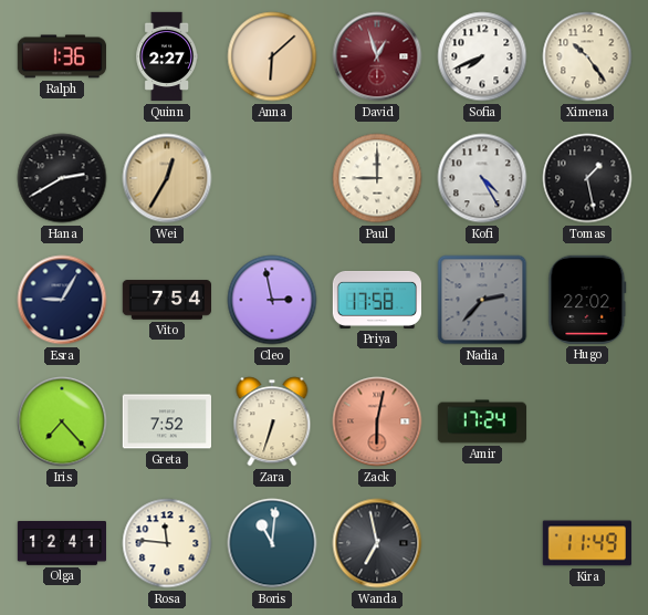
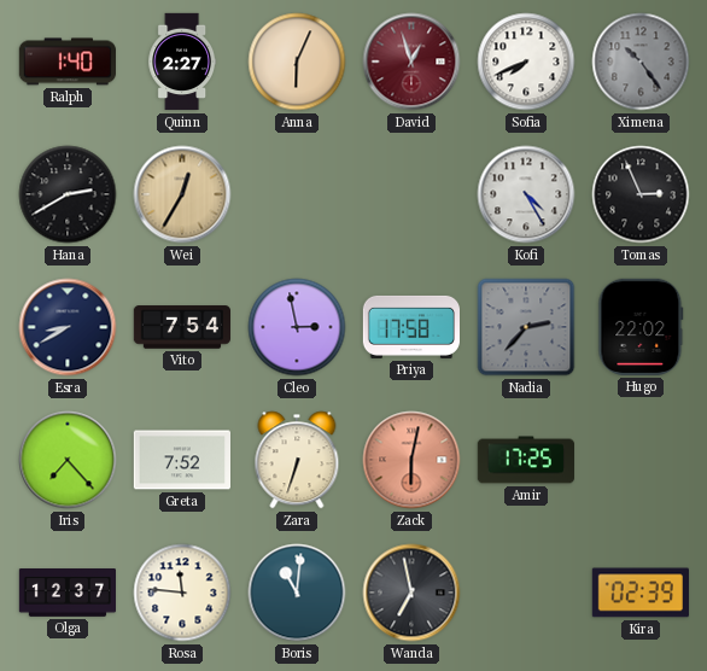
Ralph: 1:36 -> 1:40
Anna: 6:08 -> 6:04
Ximena dial: cream -> grey
Paul: 9:00 -> none
Tomas: 1:28 -> 2:56
Esra: 9:05 -> 8:40
Amir: 17:24 -> 17:25
Olga: 12:41 -> 12:37
Kira: 11:49 -> 02:39
